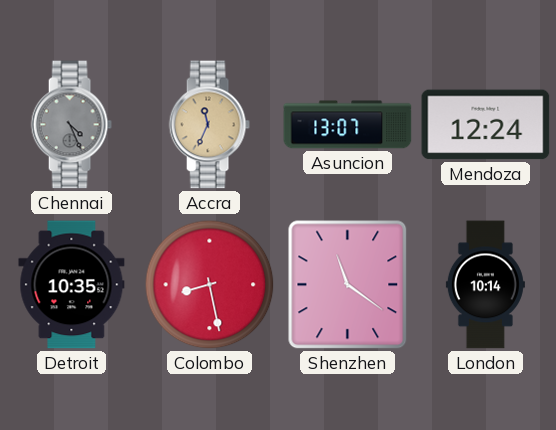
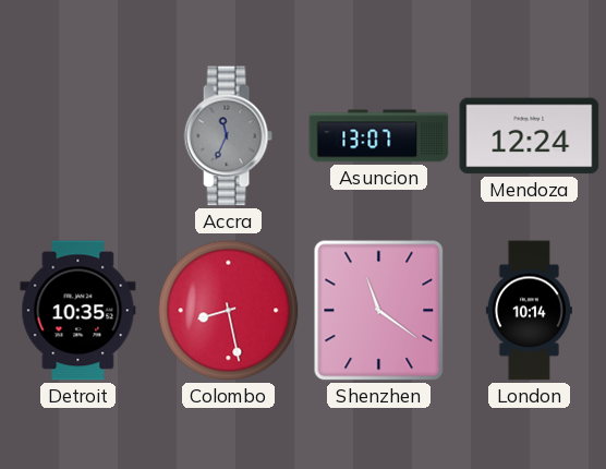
Chennai: 4:26 -> none
Accra dial: champagne -> grey
